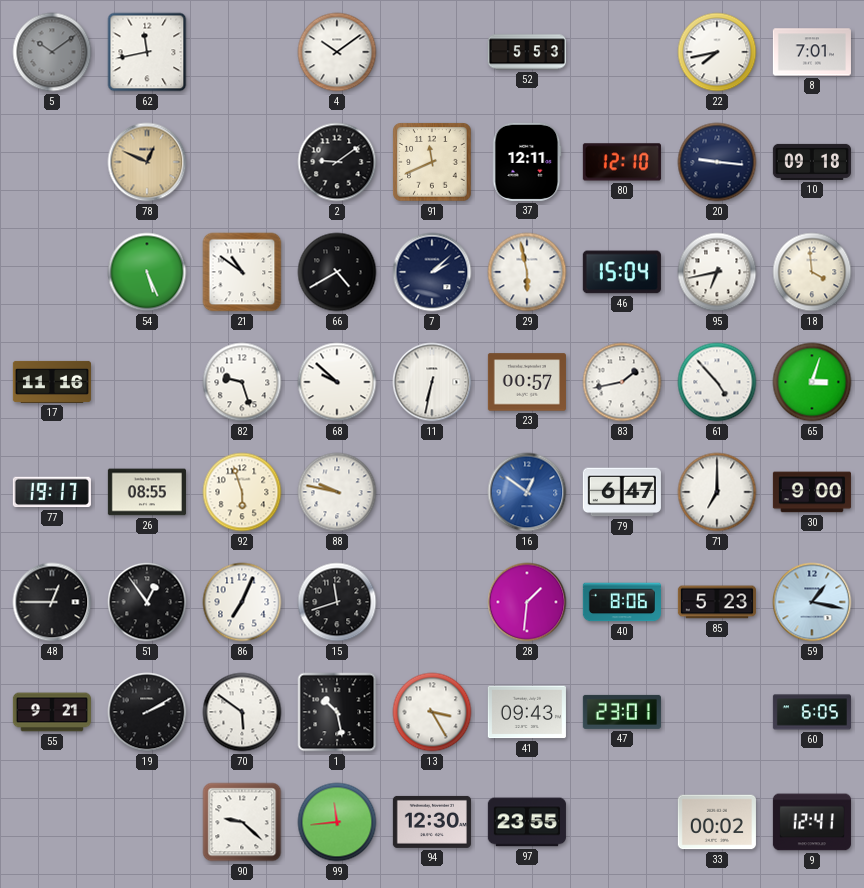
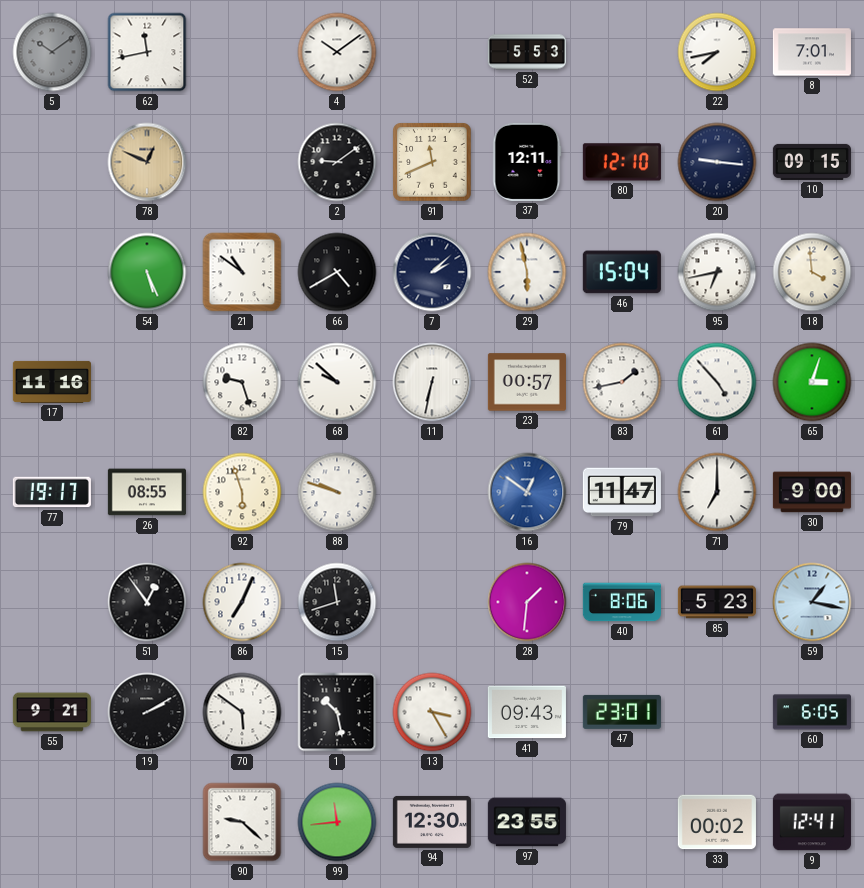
10: 09:18 -> 09:15
88: 9:47 -> 9:48
79: 6:47 -> 11:47
48: 12:45 -> none
